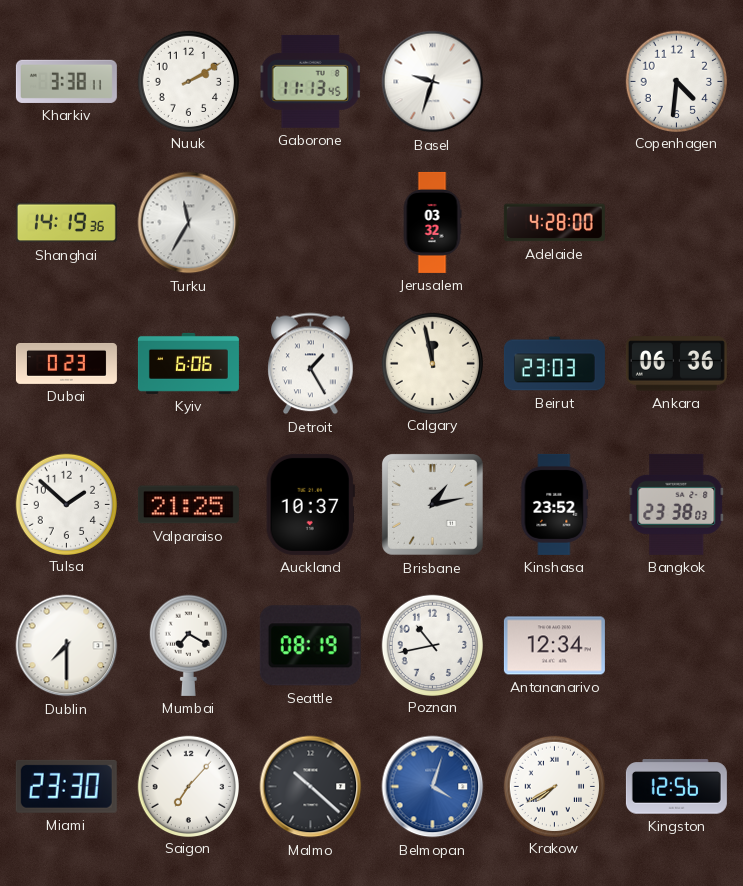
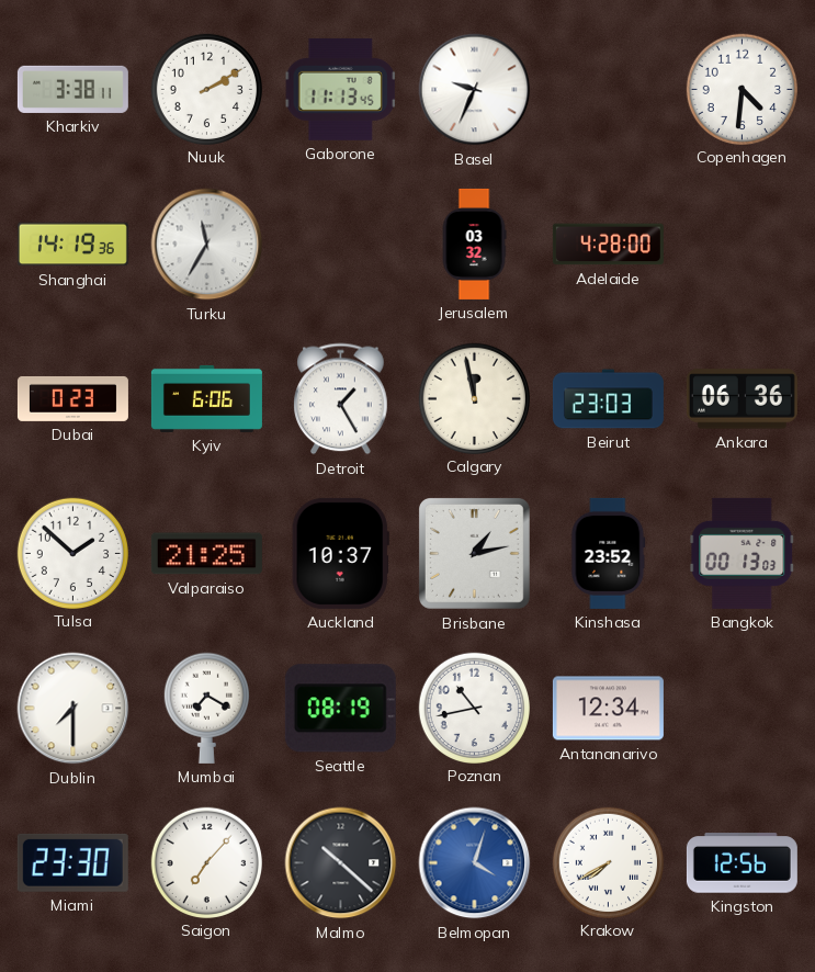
Basel: 9:33 -> 9:34
Bangkok: 23:38 -> 00:13
